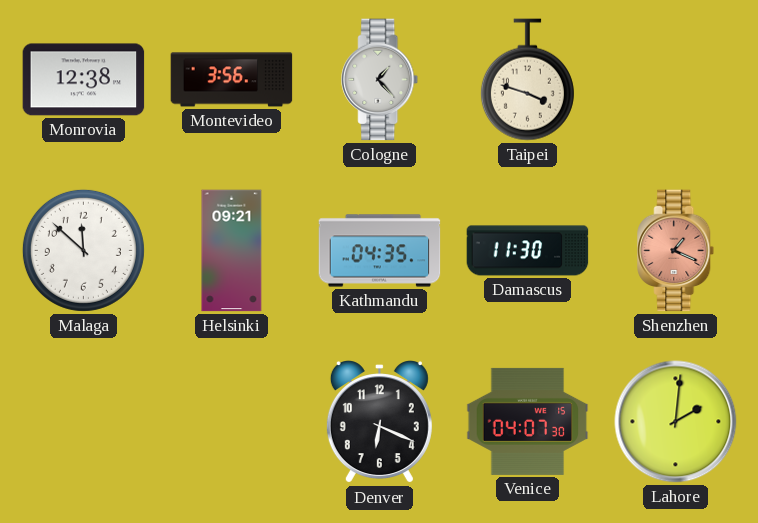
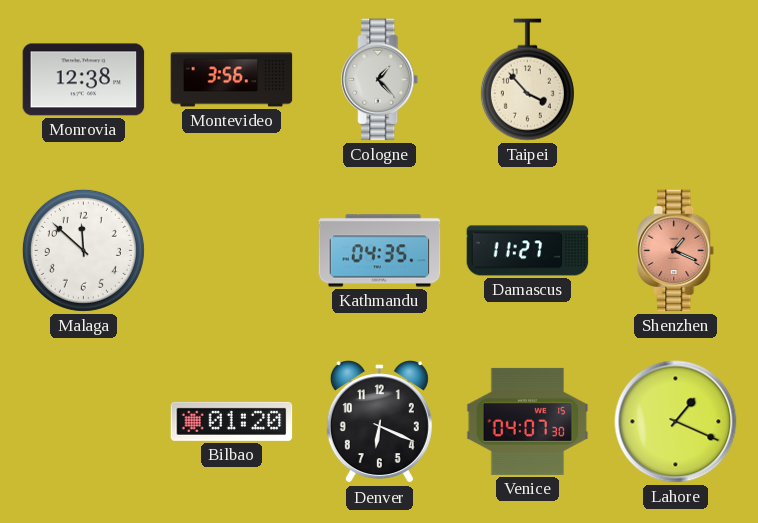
Taipei: 3:48 -> 3:53
Helsinki: 09:21 -> none
Damascus: 11:30 -> 11:27
Bilbao: none -> 01:20
Lahore: 2:01 -> 1:19
